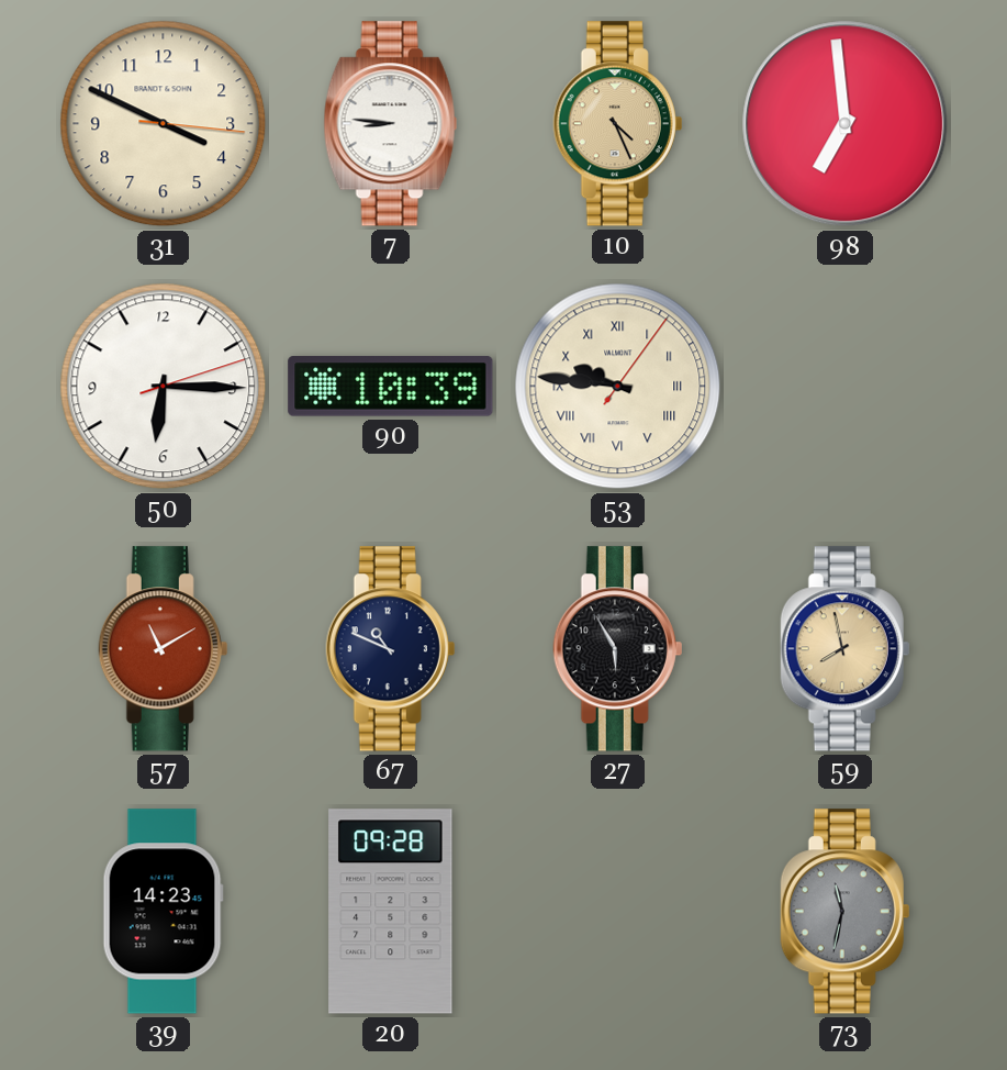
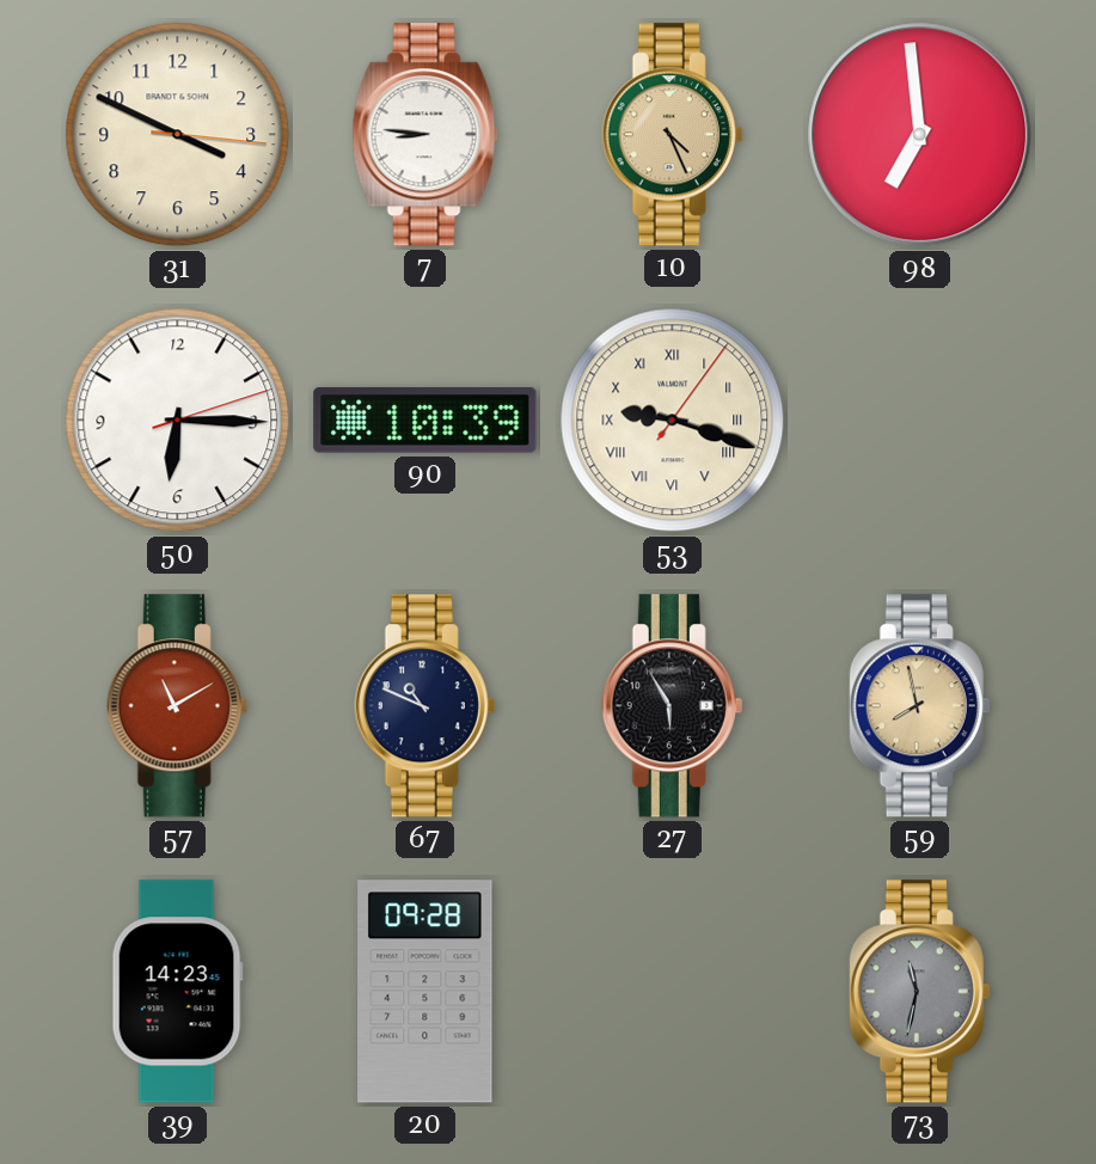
53: 9:46 -> 9:18
